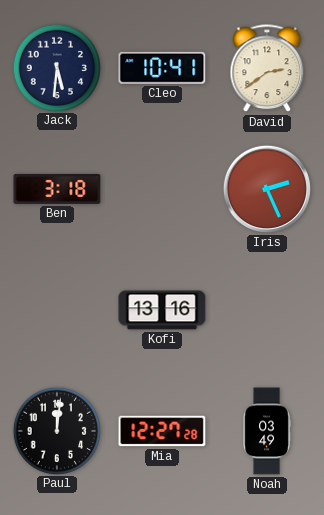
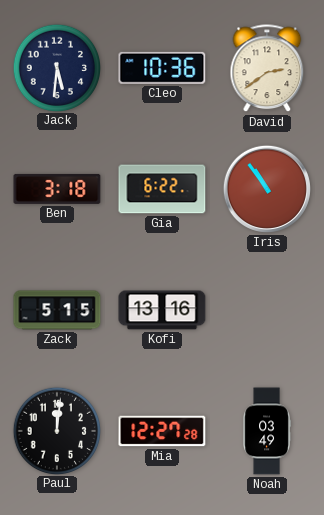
Cleo: 10:41 -> 10:36
Gia: none -> 6:22
Iris: 2:26 -> 10:54
Zack: none -> 5:15
